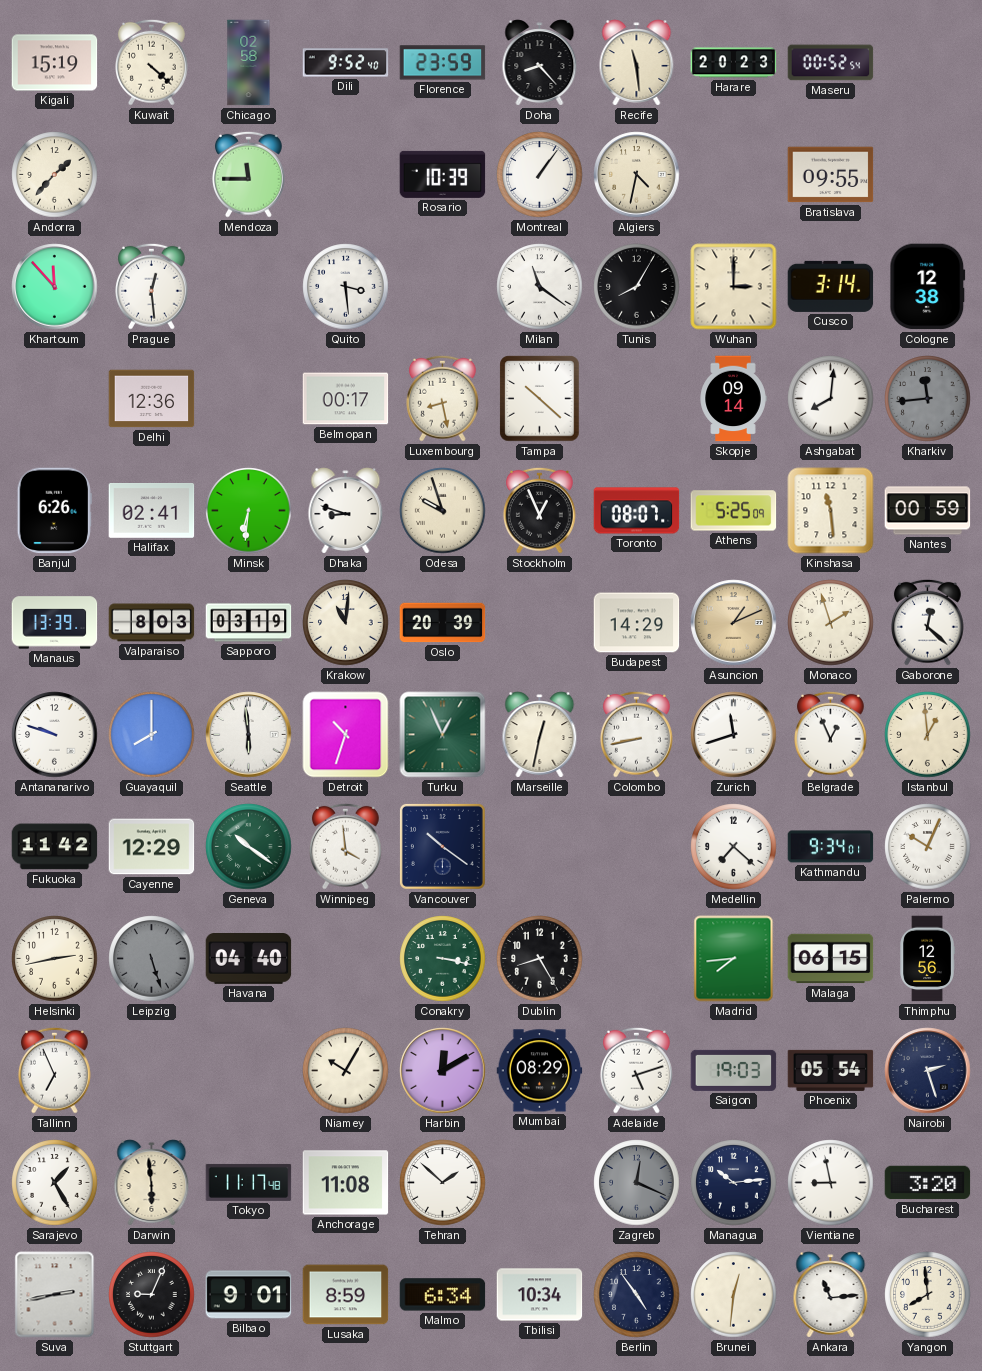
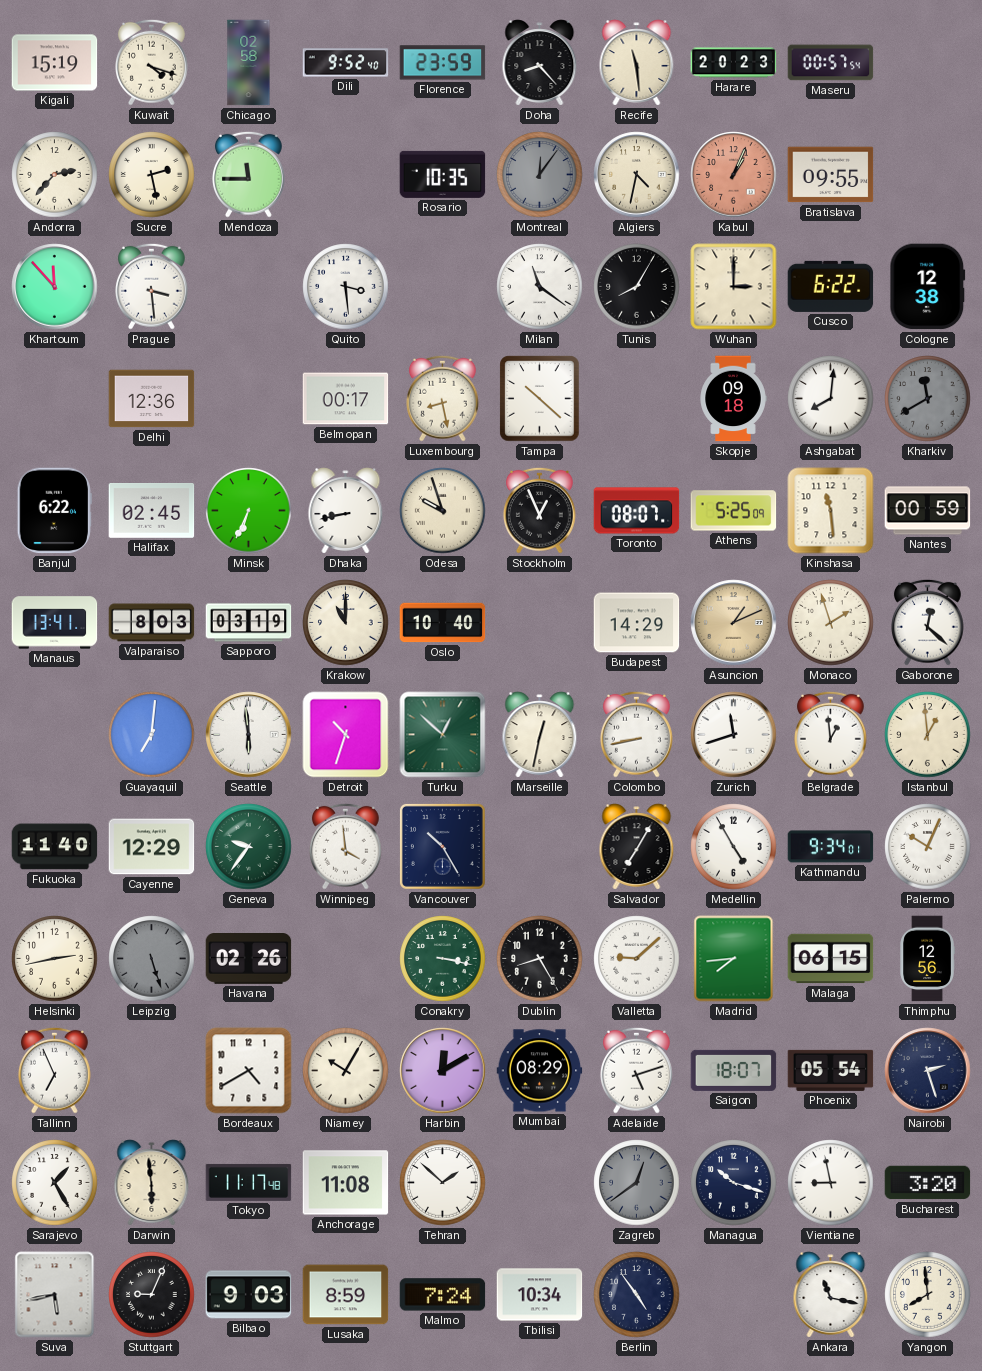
Kuwait: 4:22 -> 4:18
Maseru: 00:52 -> 00:57
Andorra: 1:37 -> 2:37
Sucre: none -> 2:28
Rosario: 10:39 -> 10:35
Montreal: 1:06 -> 12:06
Montreal dial: white -> grey
Kabul: none -> 1:04
Prague: 12:29 -> 3:29
Cusco: 3:14 -> 6:22
Skopje: 09:14 -> 09:18
Kharkiv: 11:44 -> 11:40
Banjul: 6:26 -> 6:22
Halifax: 02:41 -> 02:45
Minsk: 6:31 -> 6:34
Dhaka: 8:48 -> 8:43
Manaus: 13:39 -> 13:41
Krakow: 11:01 -> 11:00
Oslo: 20:39 -> 10:40
Antananarivo: 9:48 -> none
Guayaquil: 8:00 -> 7:01
Turku: 12:56 -> 12:52
Belgrade: 12:56 -> 12:59
Fukuoka: 11:42 -> 11:40
Geneva: 10:21 -> 9:36
Vancouver: 10:21 -> 10:25
Salvador: none -> 7:05
Medellin: 7:22 -> 4:55
Havana: 04:40 -> 02:26
Valletta: none -> 9:08
Bordeaux: none -> 4:40
Saigon: 19:03 -> 18:07
Zagreb: 12:19 -> 12:39
Managua: 10:14 -> 10:18
Suva: 2:43 -> 5:43
Bilbao: 9:01 -> 9:03
Malmo: 6:34 -> 7:24
Brunei: 12:31 -> none
Ankara: 11:14 -> 11:17
